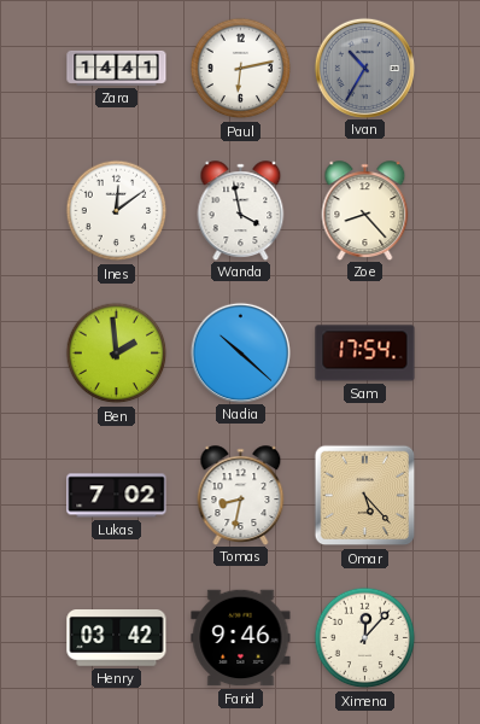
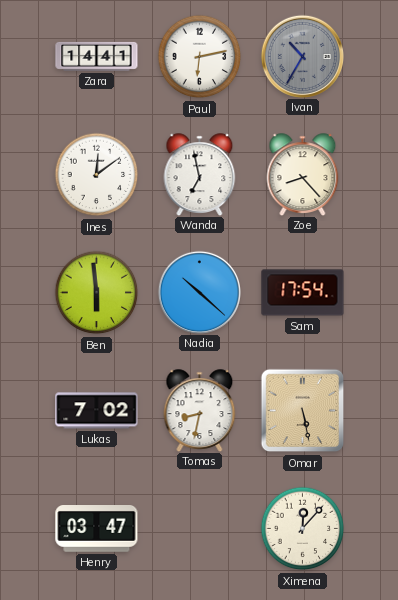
Wanda: 3:58 -> 6:58
Ben: 1:59 -> 5:59
Omar: 5:23 -> 5:28
Henry: 03:42 -> 03:47
Farid: 9:46 -> none
